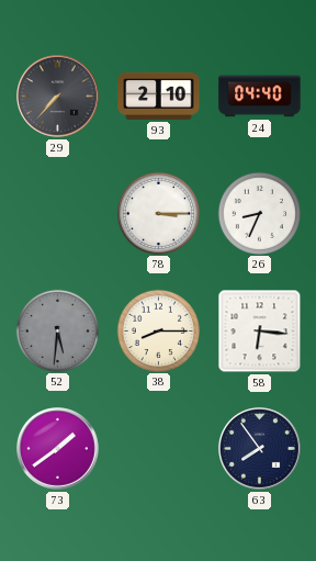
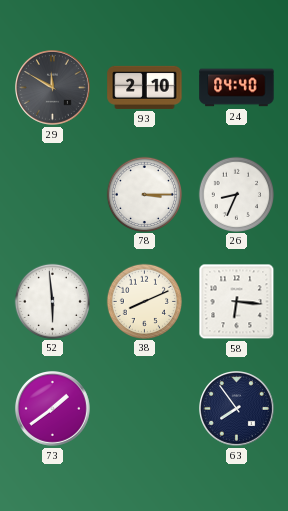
29: 7:37 -> 11:50
52: 5:31 -> 5:59
52 dial: grey -> white
38: 8:15 -> 8:11
